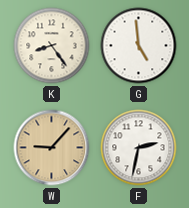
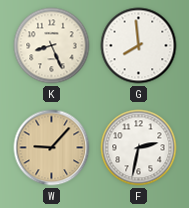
K: 8:24 -> 8:26
G: 4:59 -> 7:59
